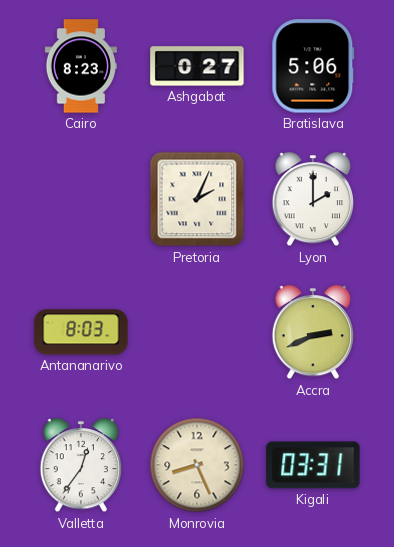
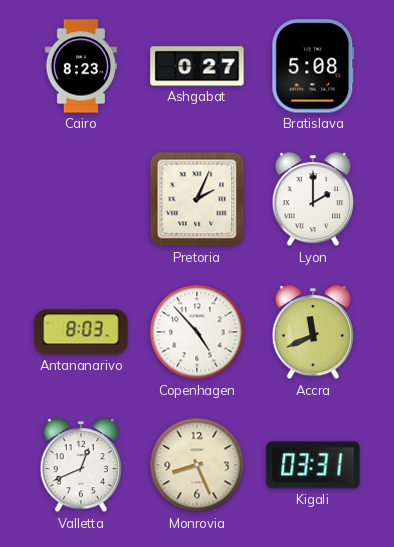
Bratislava: 5:06 -> 5:08
Copenhagen: none -> 4:53
Accra: 2:41 -> 11:41
Valletta: 12:36 -> 12:41
